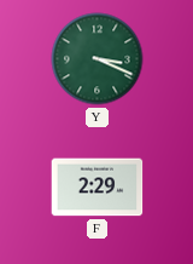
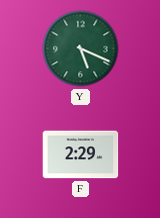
Y: 3:19 -> 5:19
